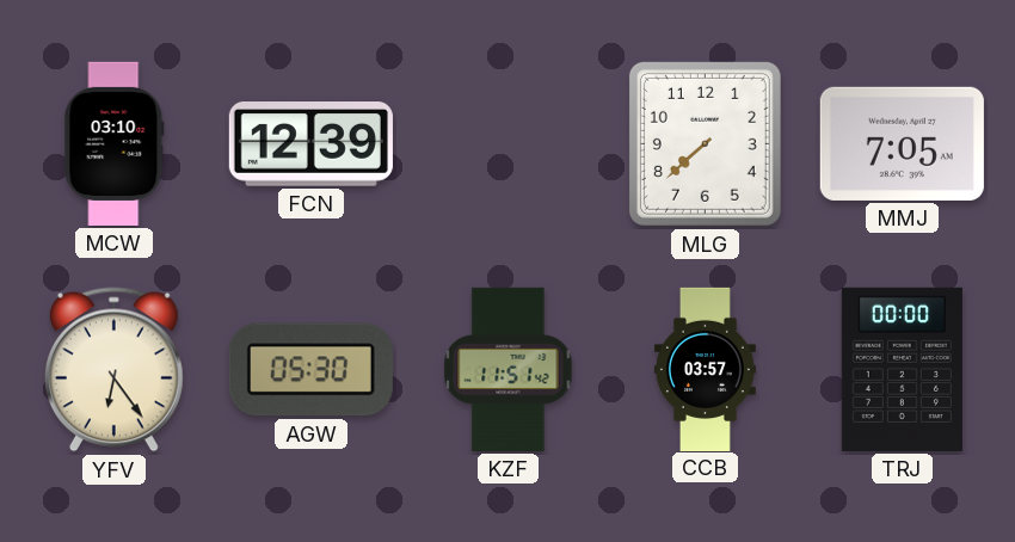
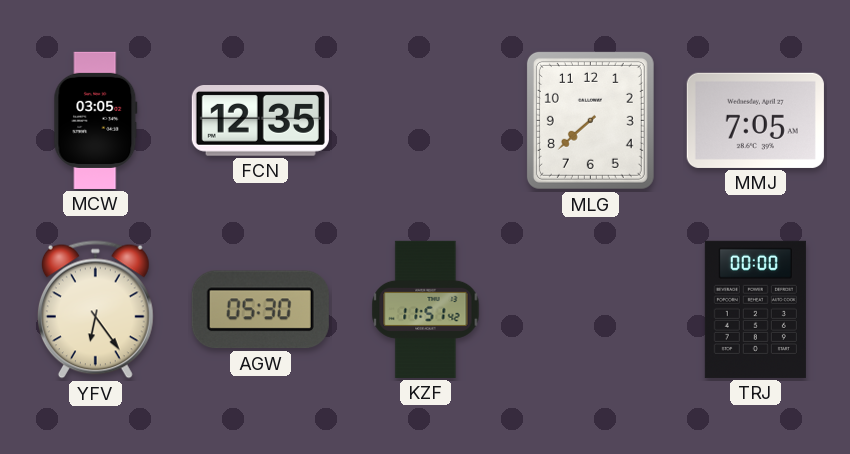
MCW: 03:10 -> 03:05
FCN: 12:39 -> 12:35
CCB: 03:57 -> none
